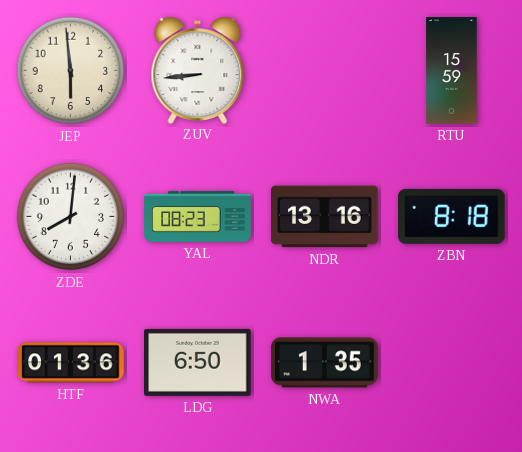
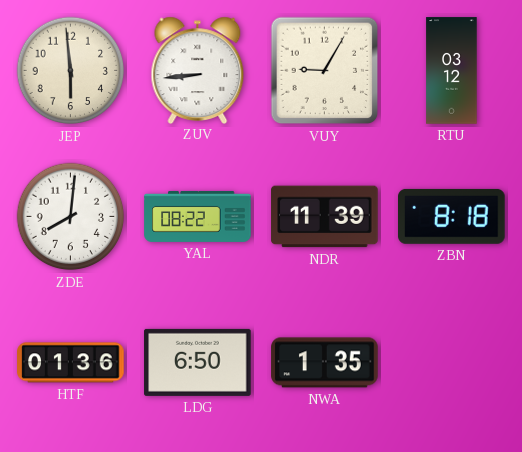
VUY: none -> 9:05
RTU: 15:59 -> 03:12
YAL: 08:23 -> 08:22
NDR: 13:16 -> 11:39
